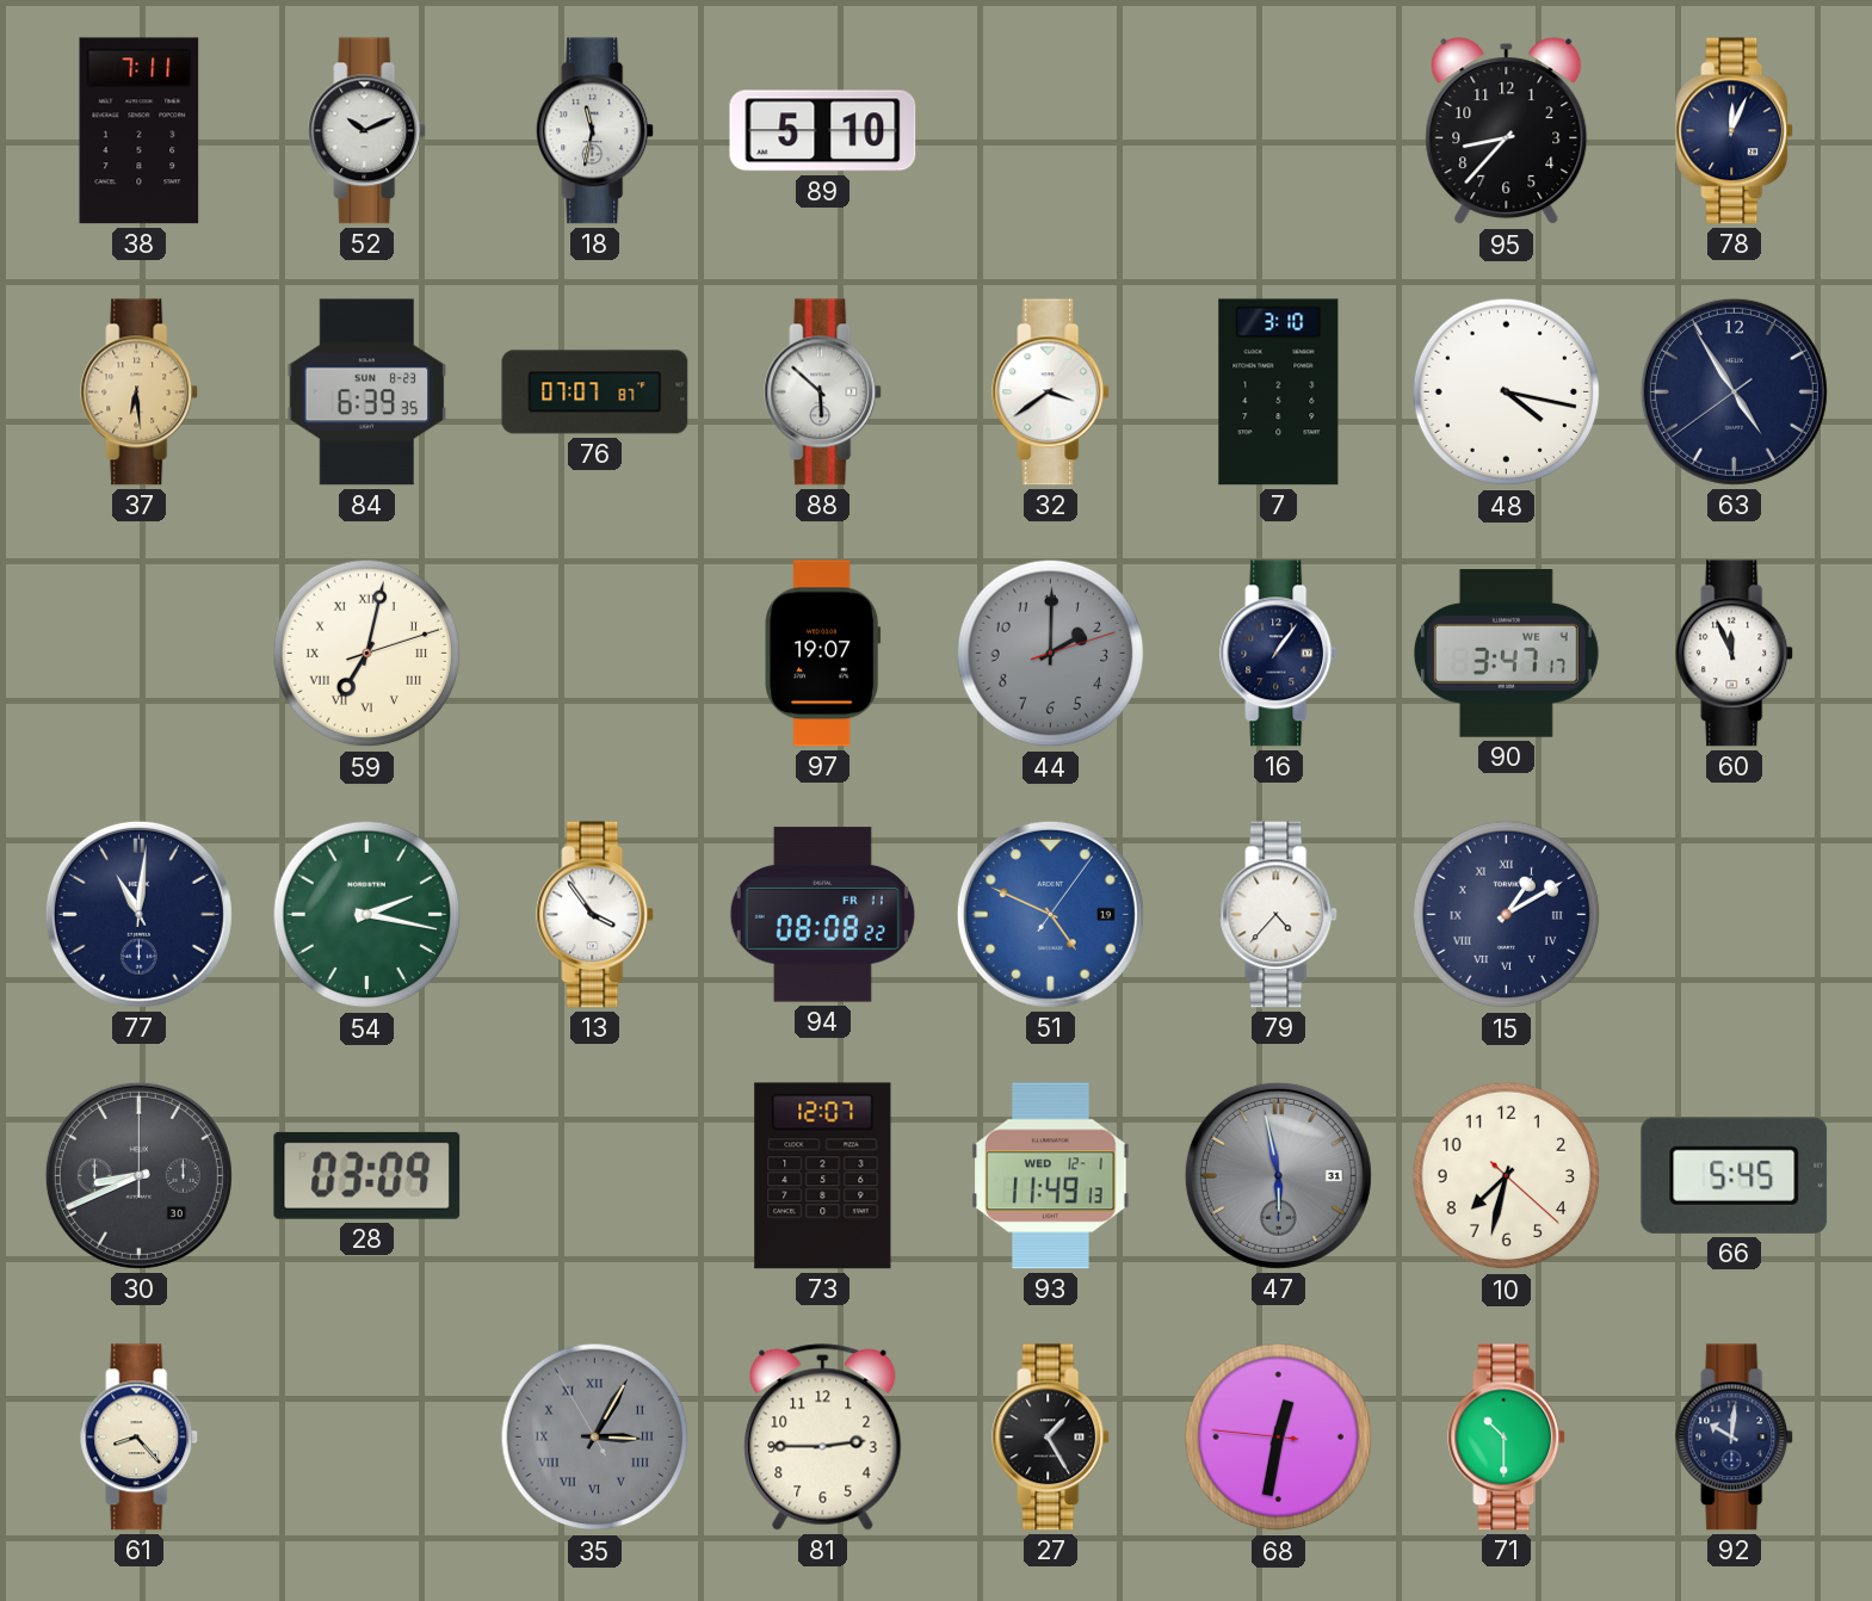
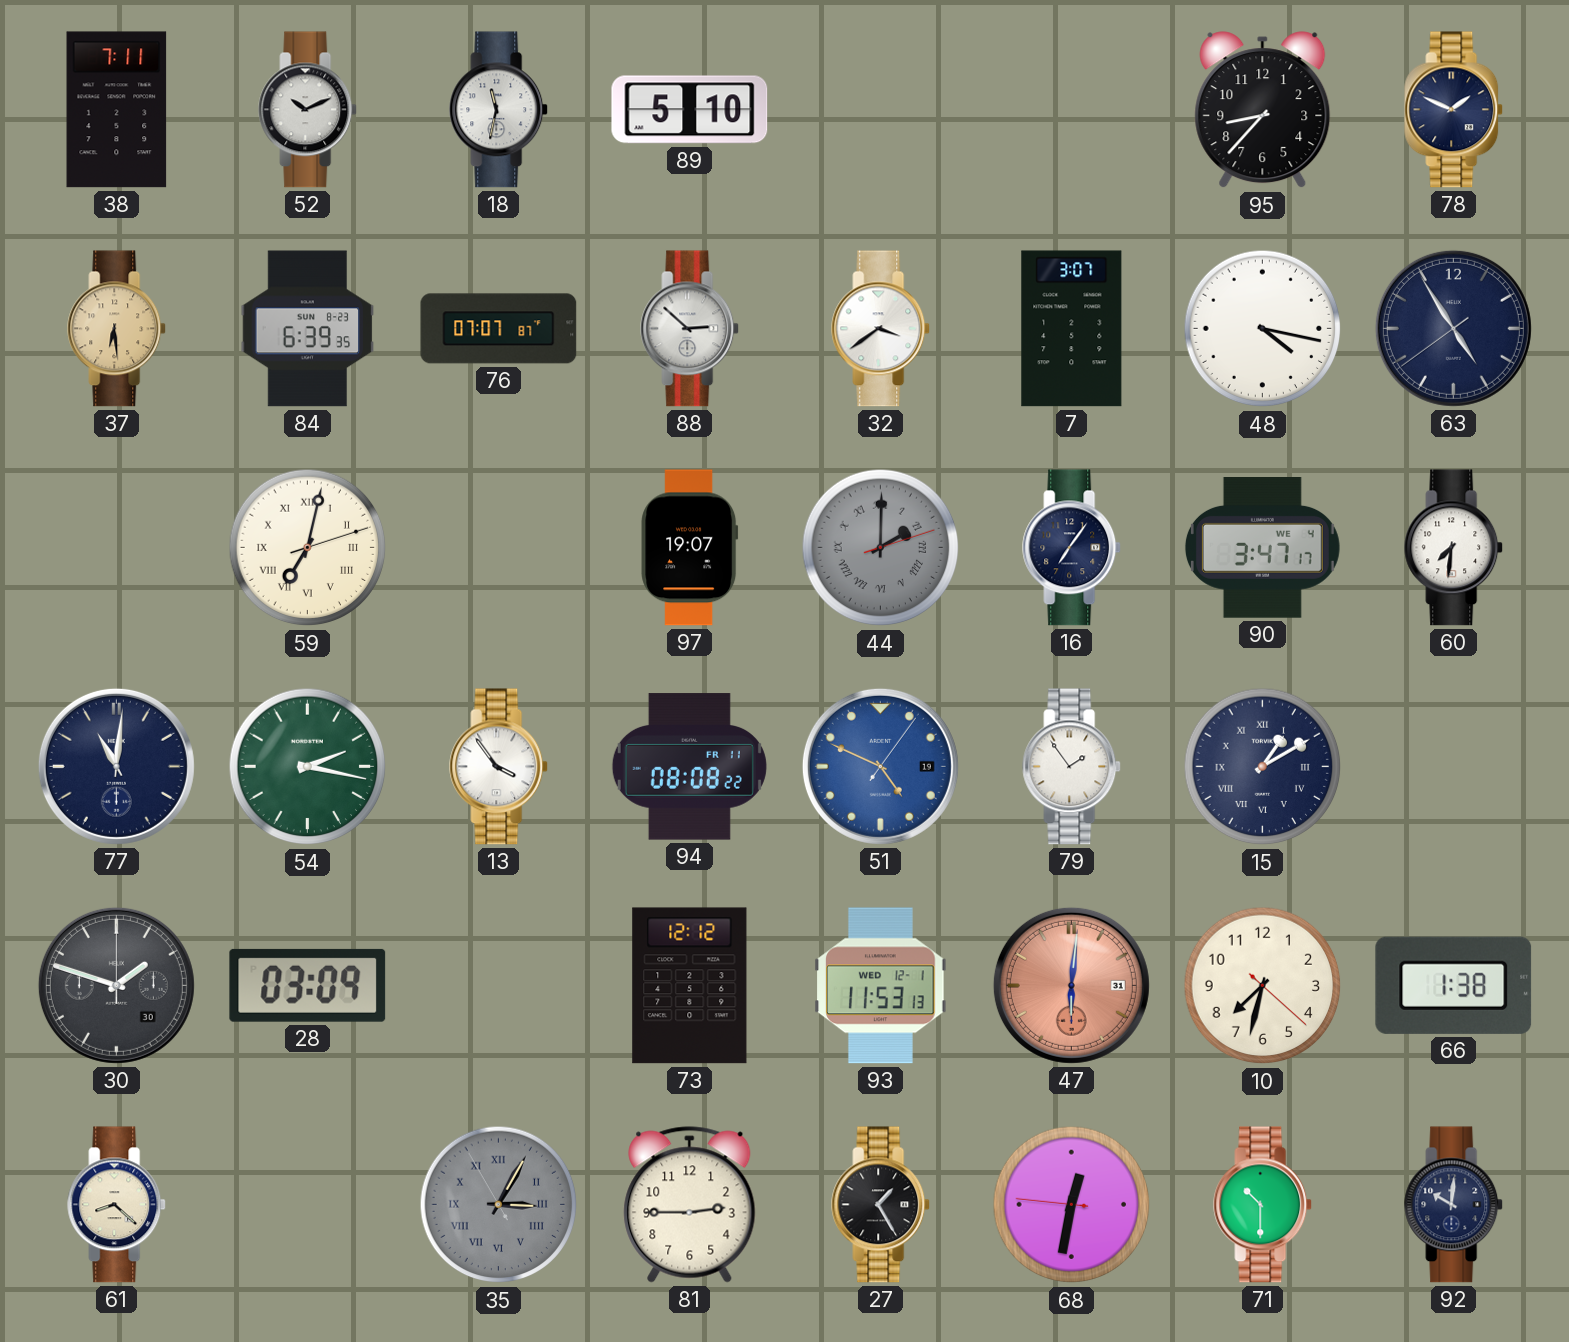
78: 12:04 -> 1:49
88: 5:52 -> 2:52
7: 3:10 -> 3:07
44 numerals: Arabic -> Roman
16: 1:06 -> 7:06
60: 11:56 -> 7:31
79: 4:37 -> 1:54
30: 8:41 -> 1:48
73: 12:07 -> 12:12
93: 11:49 -> 11:53
47: 5:58 -> 6:01
47 dial: grey -> salmon
66: 5:45 -> 1:38
61: 8:23 -> 8:22
